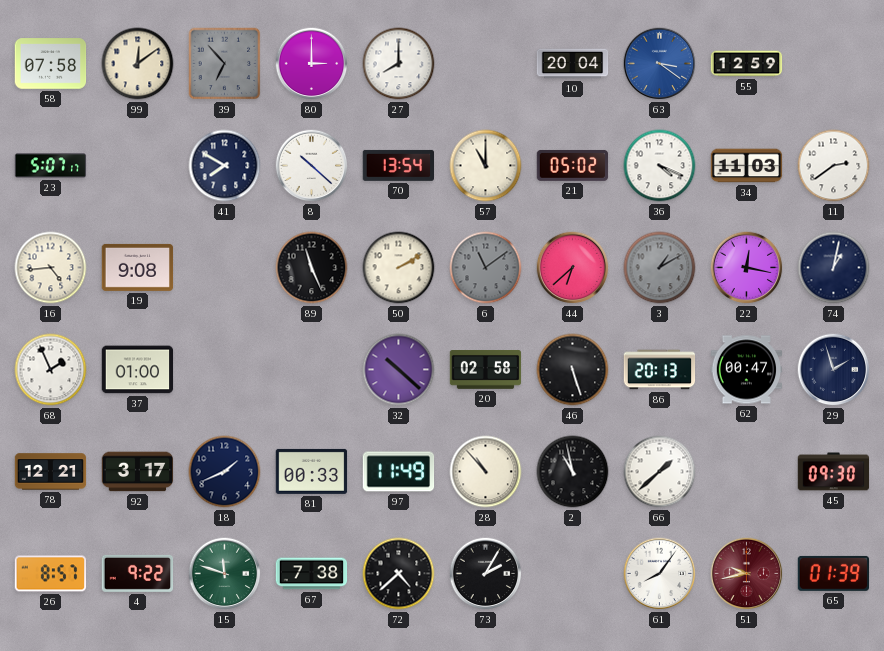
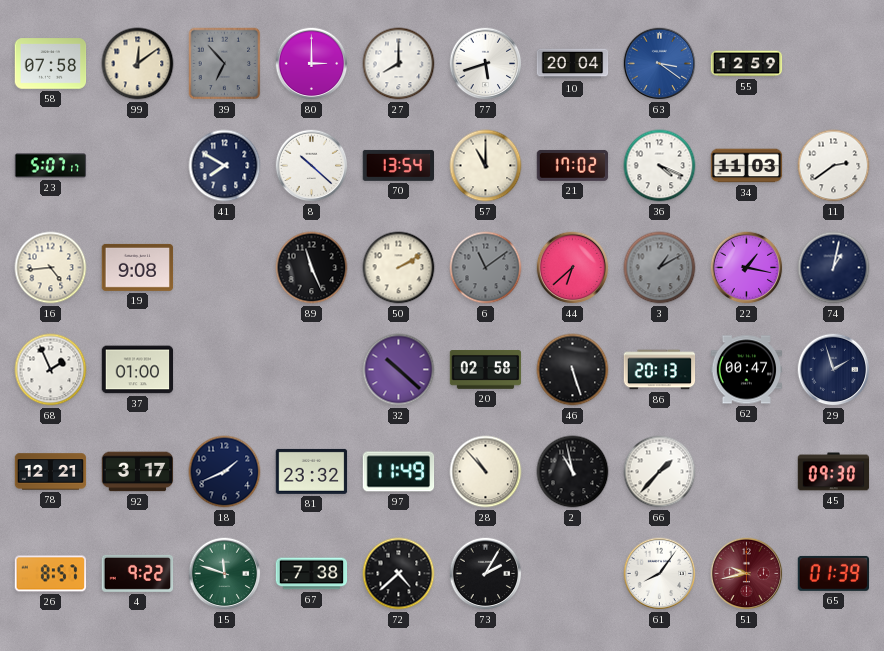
77: none -> 5:42
21: 05:02 -> 17:02
22: 12:17 -> 1:17
81: 00:33 -> 23:32
66: 1:38 -> 1:37
